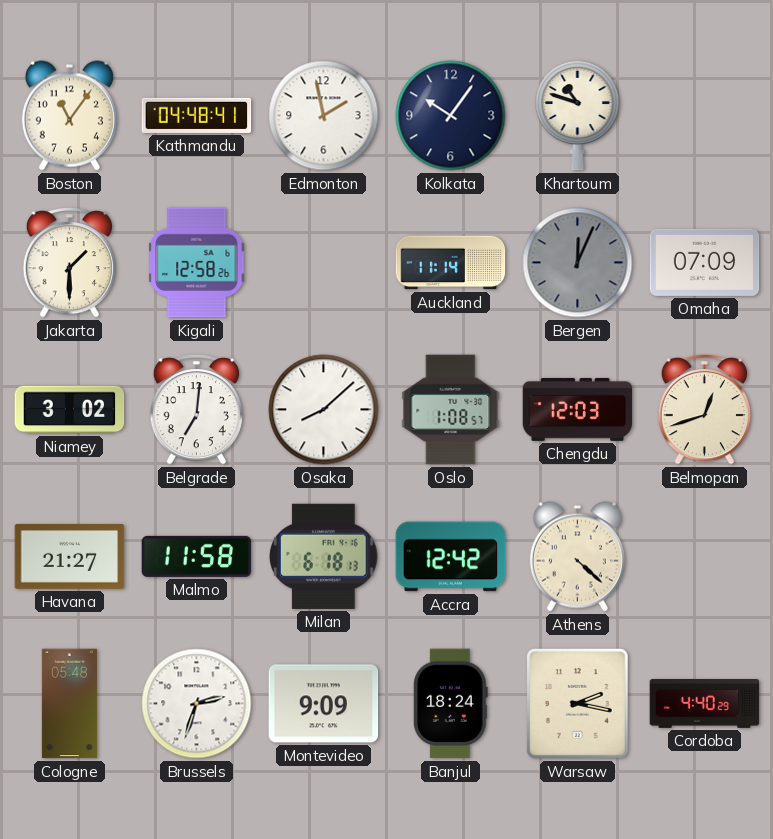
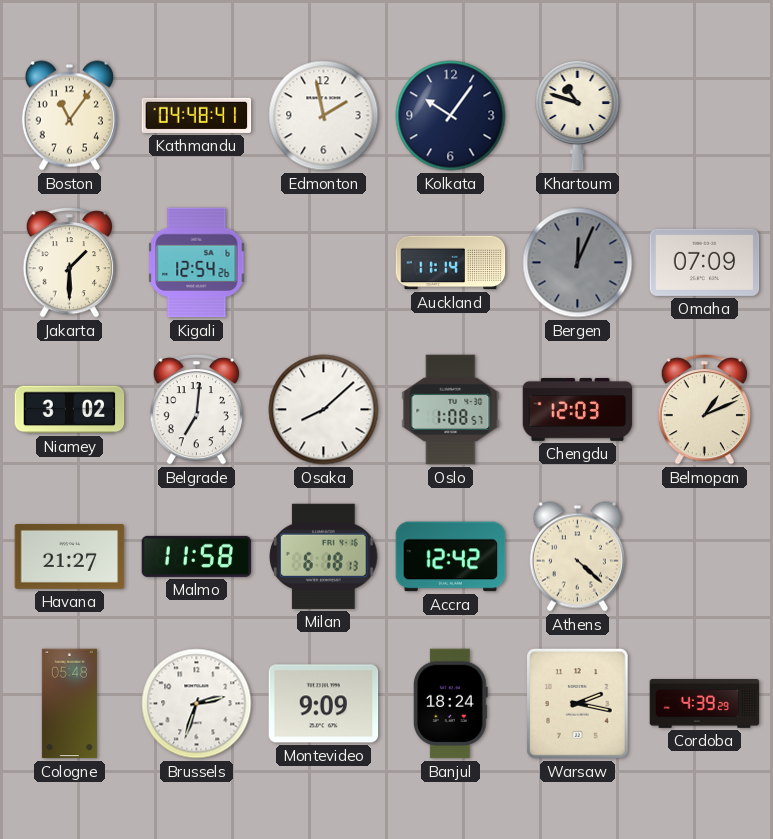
Kigali: 12:58 -> 12:54
Belmopan: 12:42 -> 1:11
Cordoba: 4:40 -> 4:39
